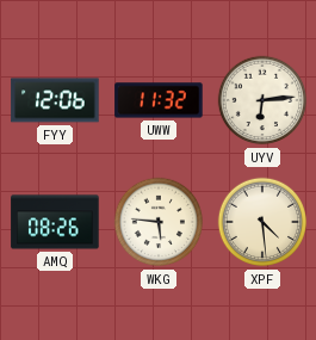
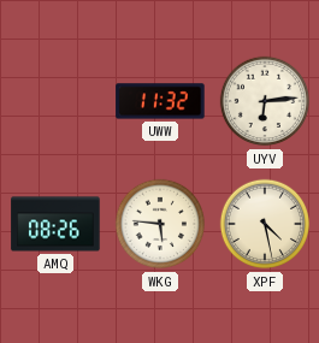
FYY: 12:06 -> none
XPF: 4:29 -> 4:28
